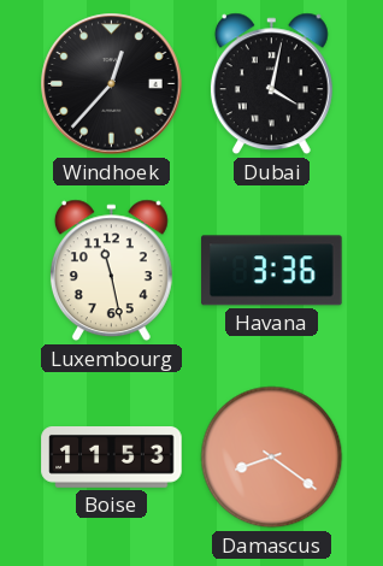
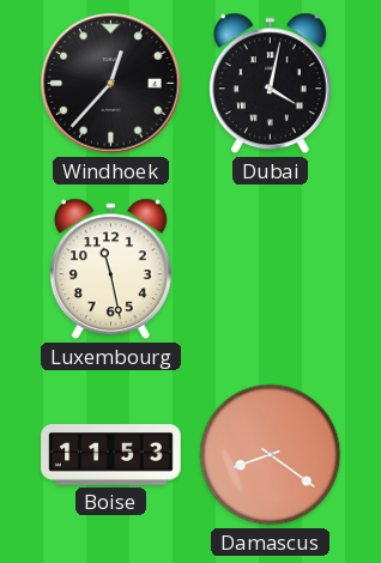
Havana: 3:36 -> none
